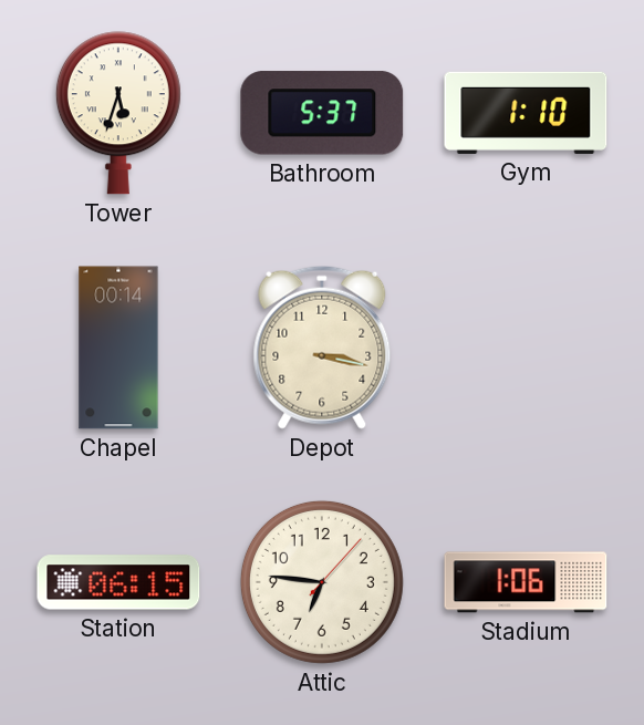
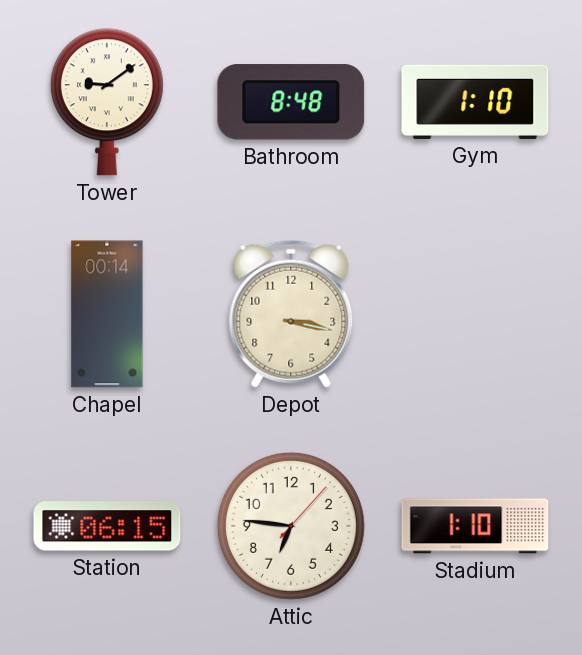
Tower: 5:33 -> 9:09
Bathroom: 5:37 -> 8:48
Stadium: 1:06 -> 1:10
